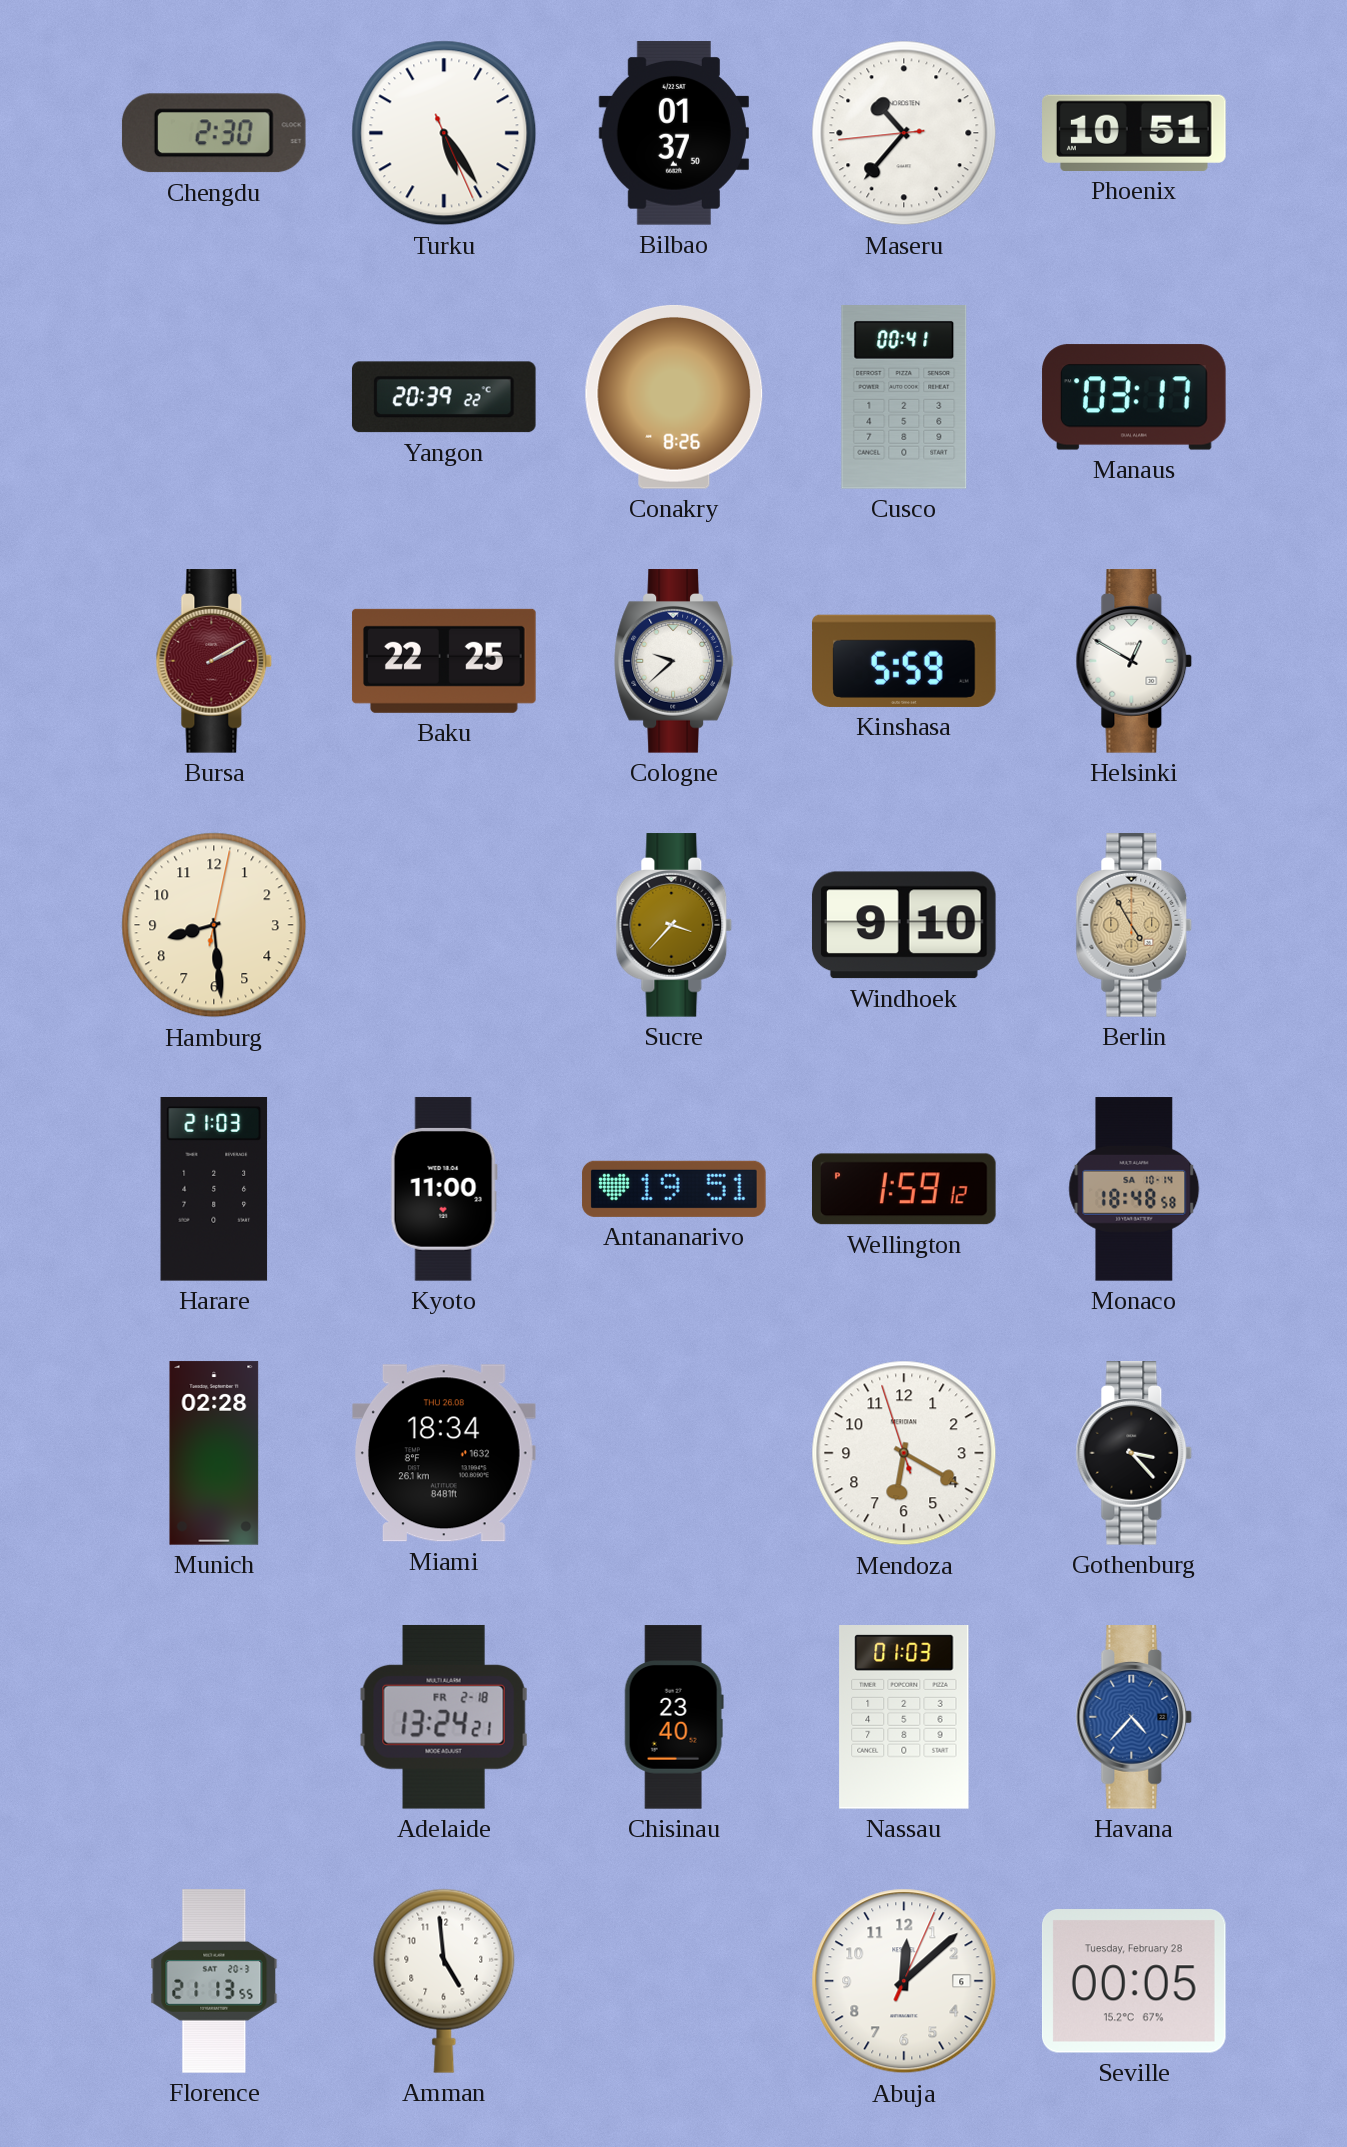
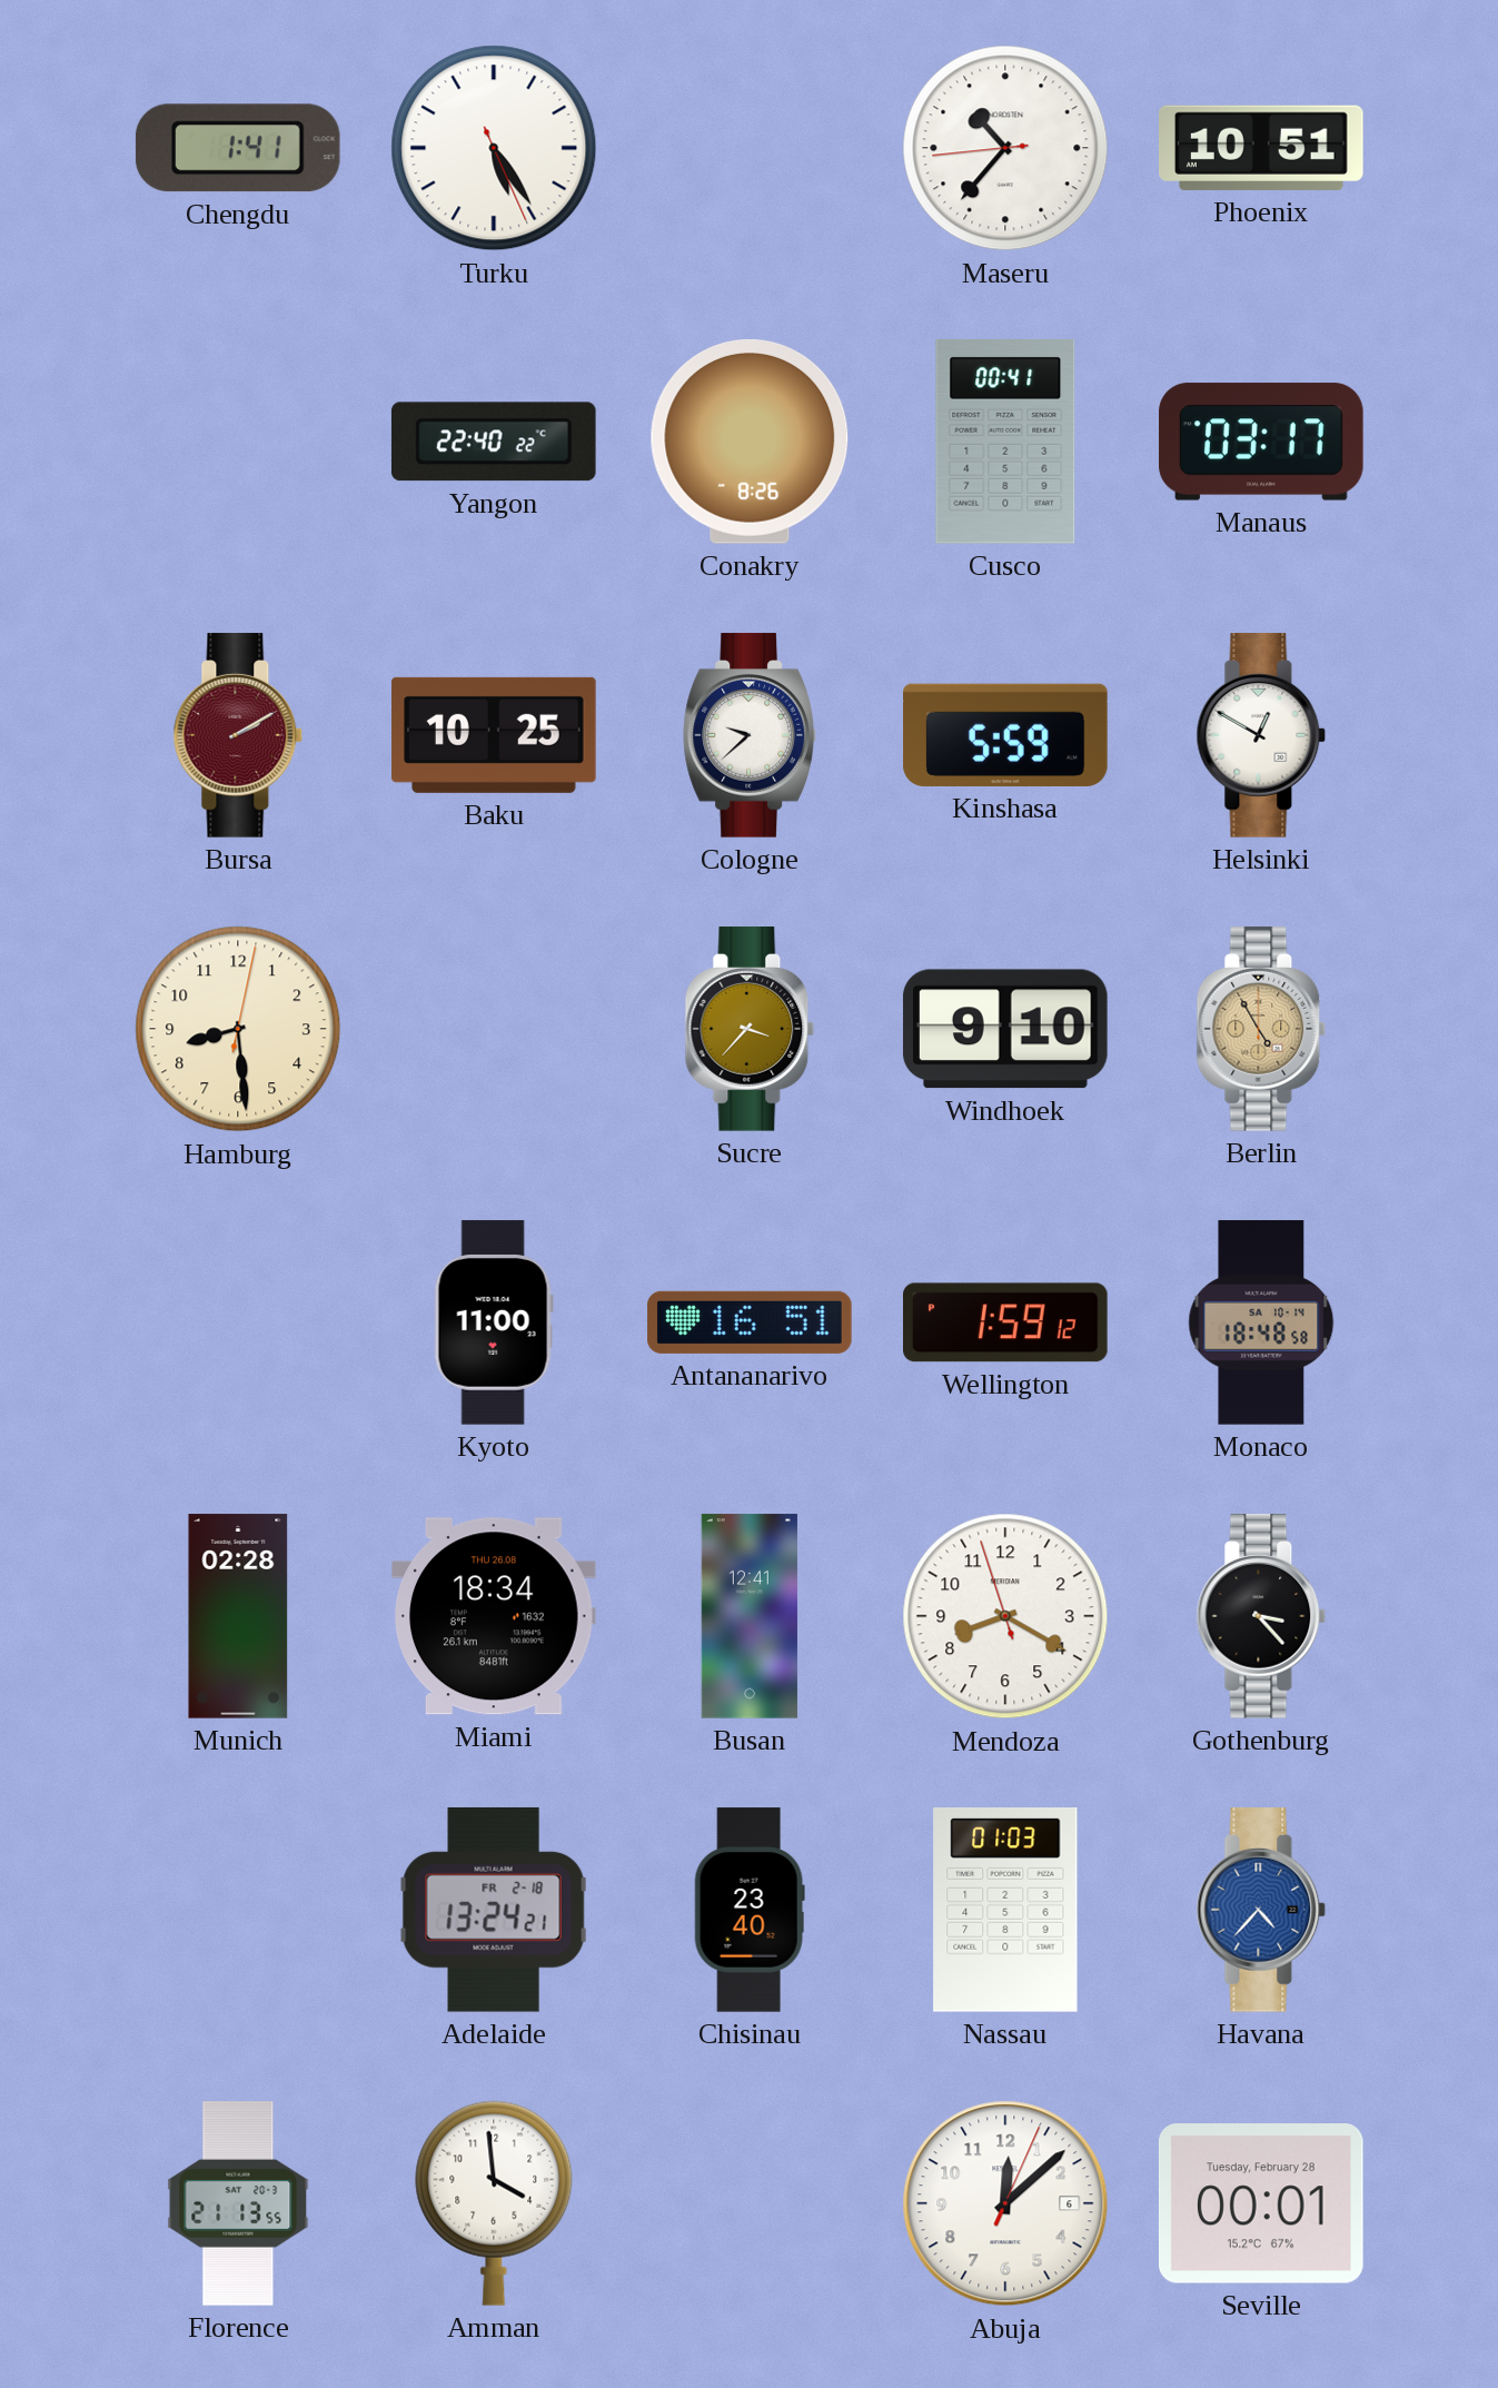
Chengdu: 2:30 -> 1:41
Bilbao: 01:37 -> none
Yangon: 20:39 -> 22:40
Baku: 22:25 -> 10:25
Harare: 21:03 -> none
Antananarivo: 19:51 -> 16:51
Busan: none -> 12:41
Mendoza: 6:19 -> 8:19
Amman: 4:59 -> 3:59
Seville: 00:05 -> 00:01
